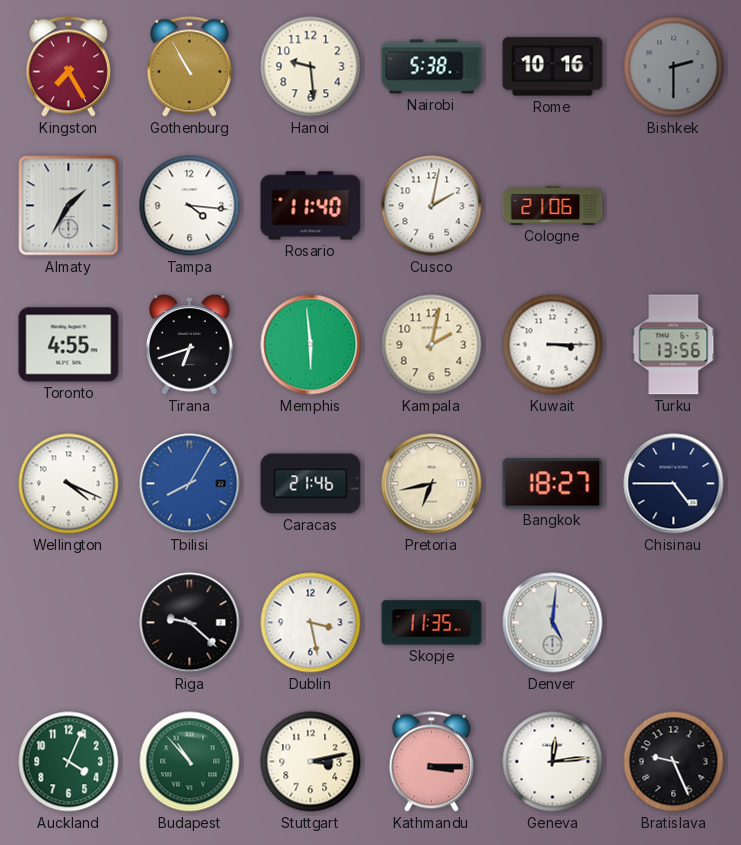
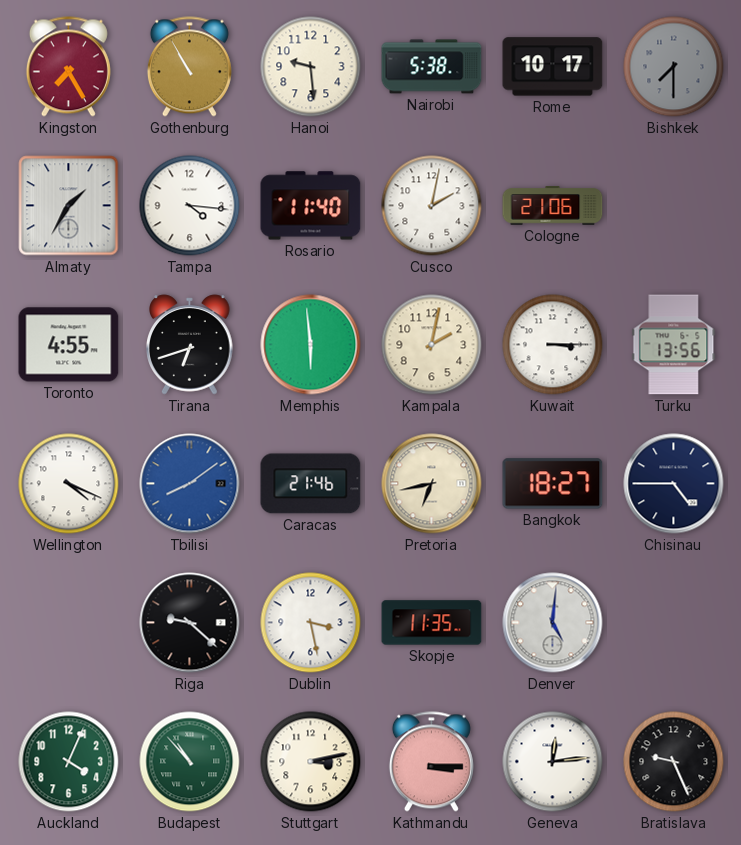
Rome: 10:16 -> 10:17
Bishkek: 2:30 -> 7:30
Tbilisi: 8:05 -> 8:09
